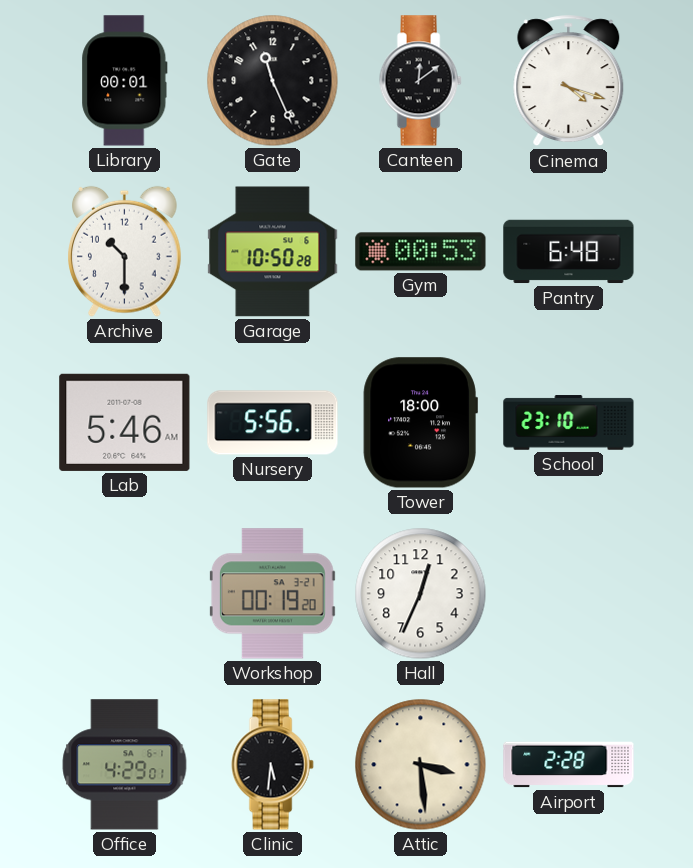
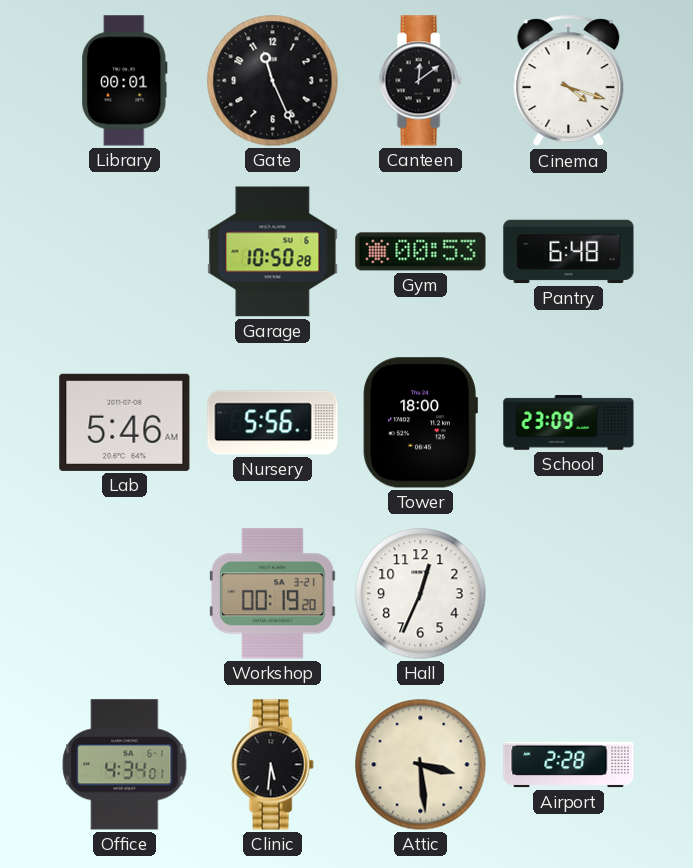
Archive: 10:30 -> none
School: 23:10 -> 23:09
Office: 4:29 -> 4:34
